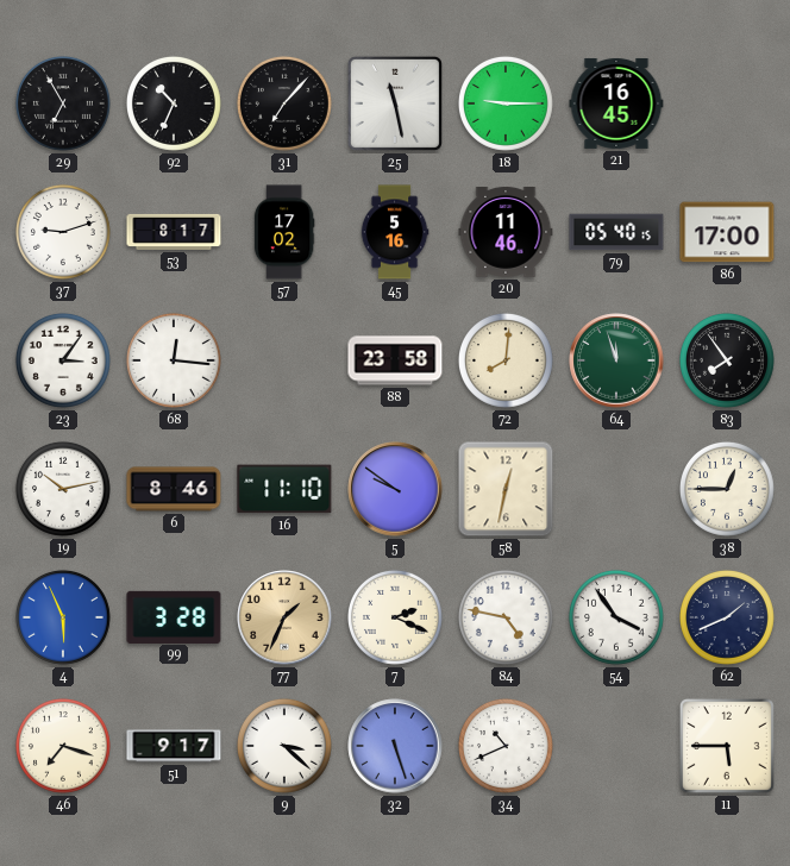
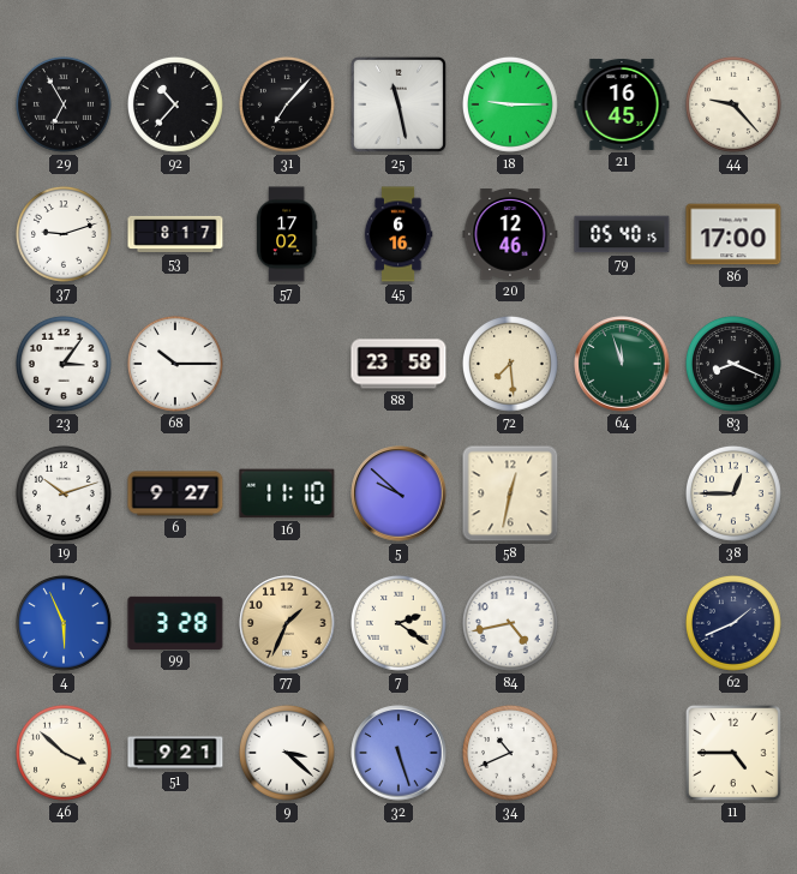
92: 10:34 -> 10:37
44: none -> 9:23
45: 5:16 -> 6:16
20: 11:46 -> 12:46
68: 12:16 -> 10:15
72: 8:01 -> 7:29
83: 7:54 -> 8:19
19: 10:13 -> 10:12
6: 8:46 -> 9:27
5: 9:51 -> 9:52
7: 2:19 -> 2:21
84: 4:47 -> 4:43
54: 3:54 -> none
46: 7:18 -> 3:52
51: 9:17 -> 9:21
11: 5:45 -> 4:45
